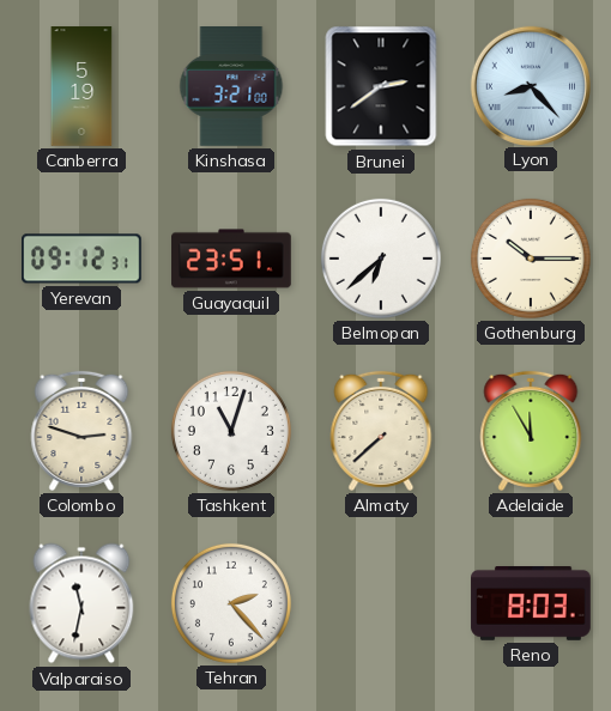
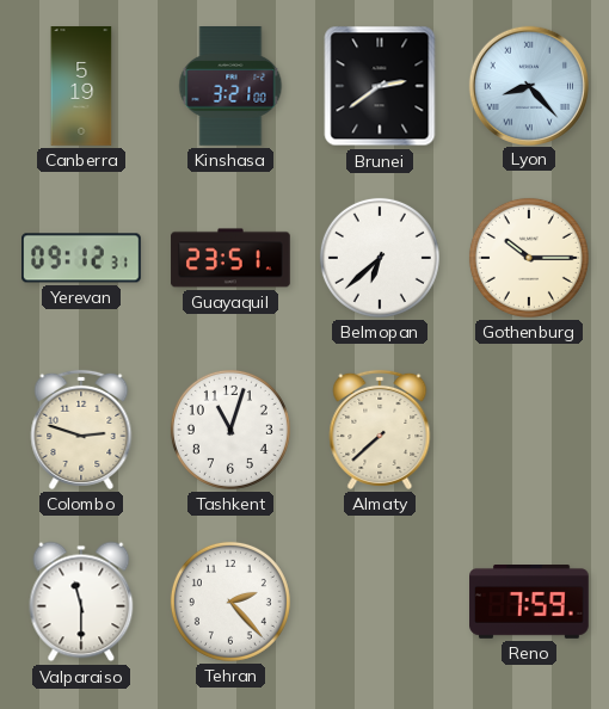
Adelaide: 11:55 -> none
Valparaiso: 11:32 -> 11:30
Reno: 8:03 -> 7:59
